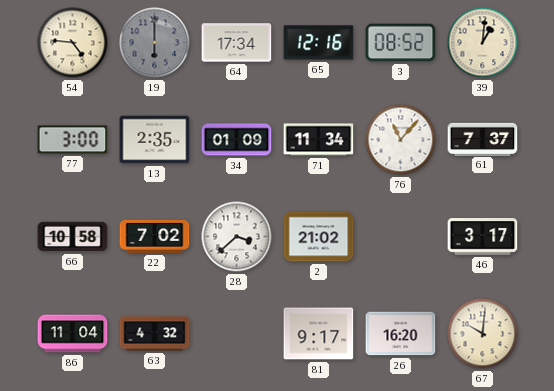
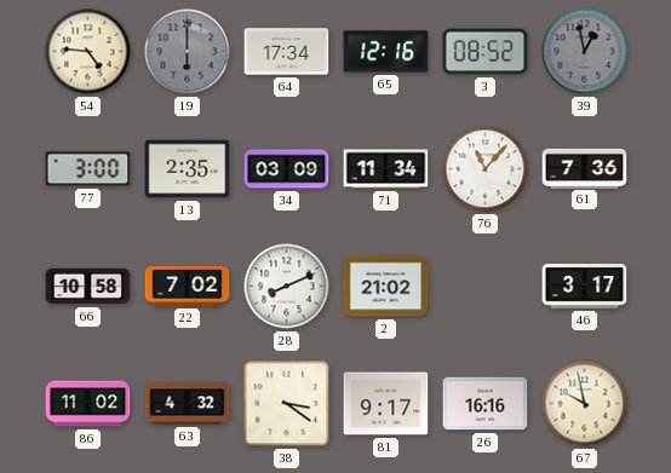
39: 1:01 -> 12:58
39 dial: cream -> grey
34: 01:09 -> 03:09
61: 7:37 -> 7:36
28: 3:38 -> 8:11
86: 11:04 -> 11:02
38: none -> 3:21
26: 16:20 -> 16:16
67: 10:01 -> 9:58
